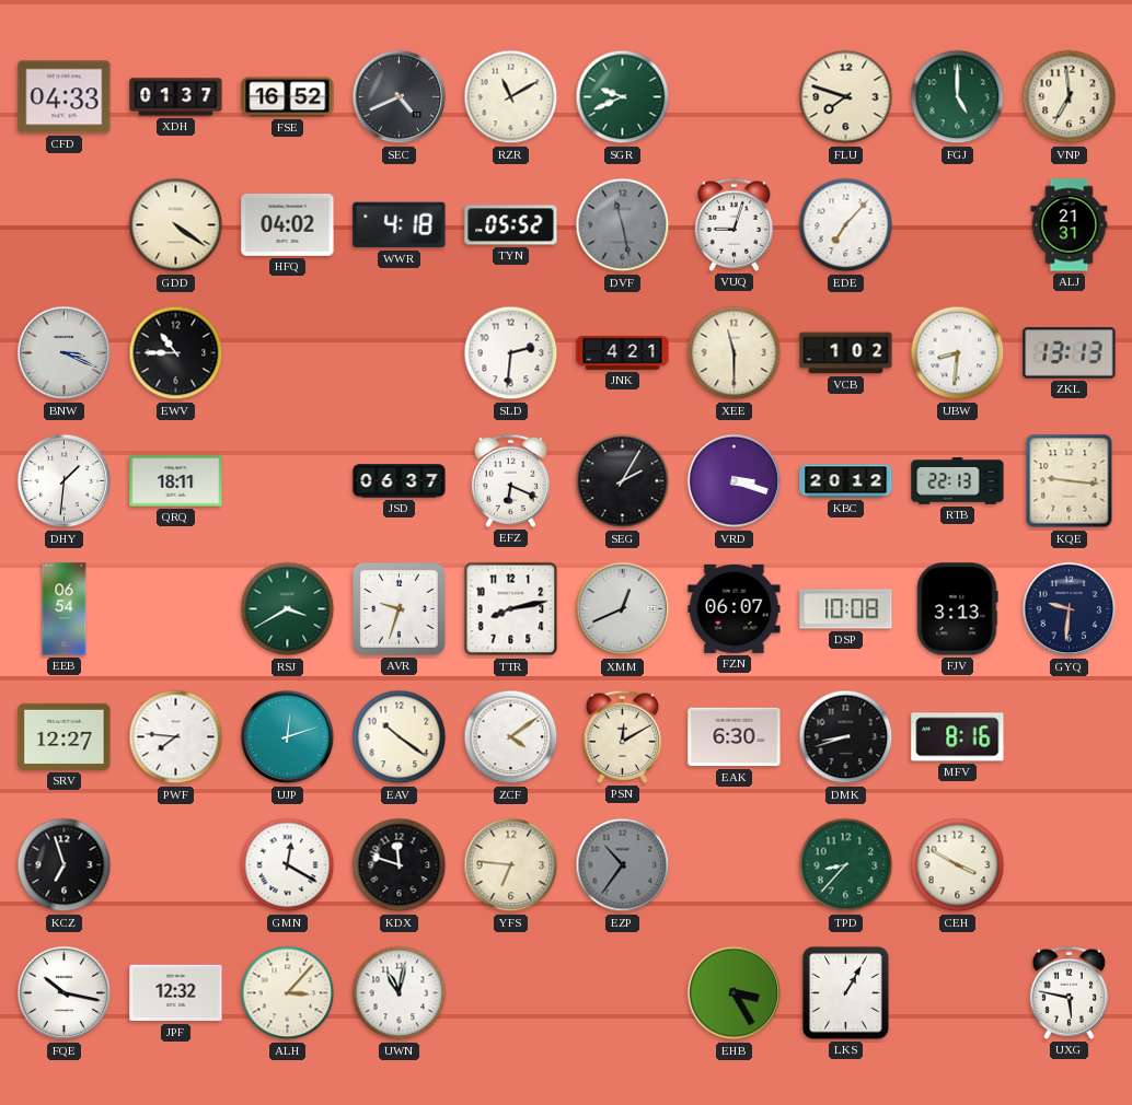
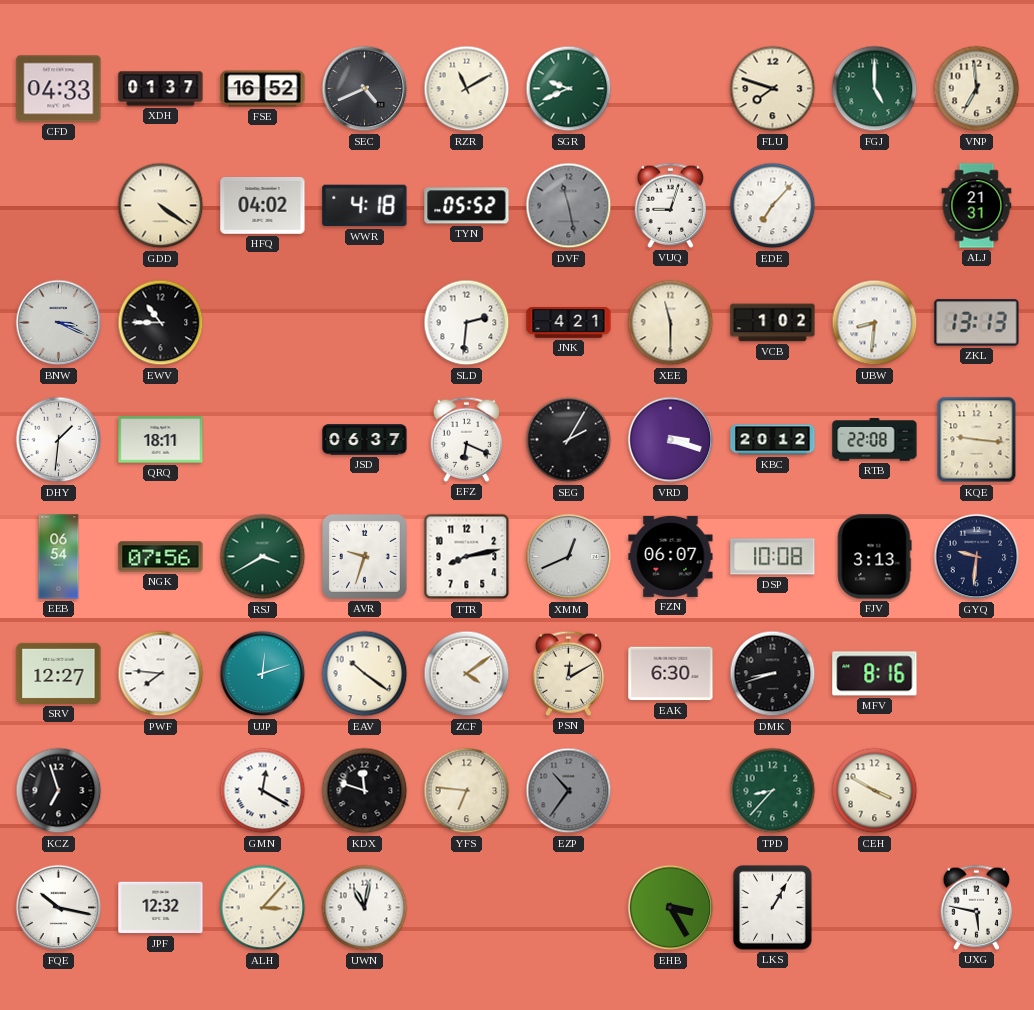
RTB: 22:13 -> 22:08
NGK: none -> 07:56
